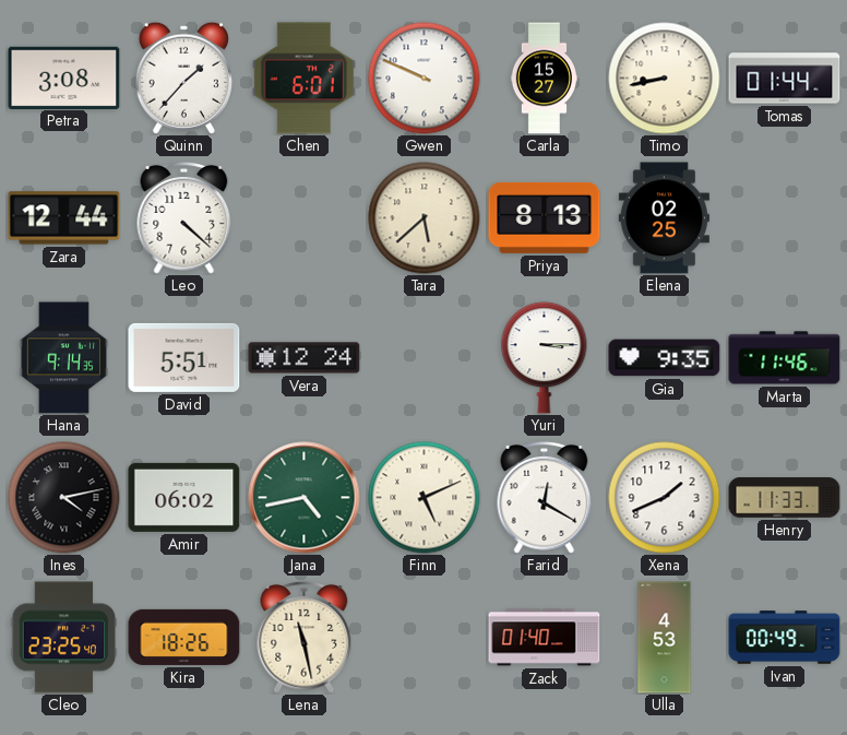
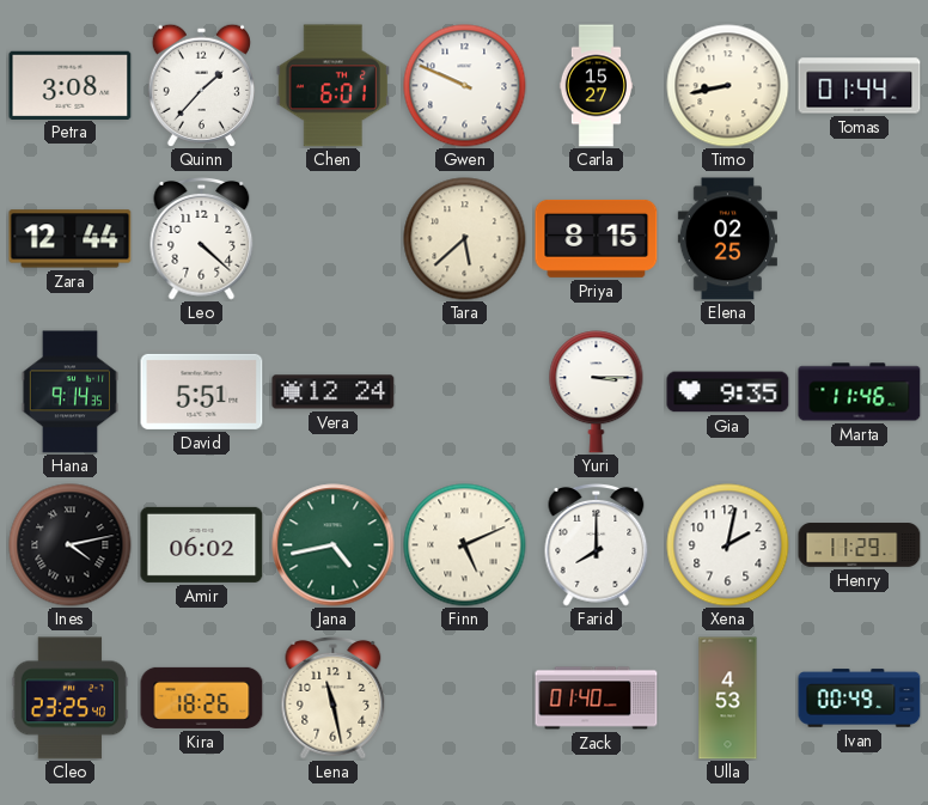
Priya: 8:13 -> 8:15
Farid: 12:20 -> 8:00
Xena: 1:41 -> 2:02
Henry: 11:33 -> 11:29
